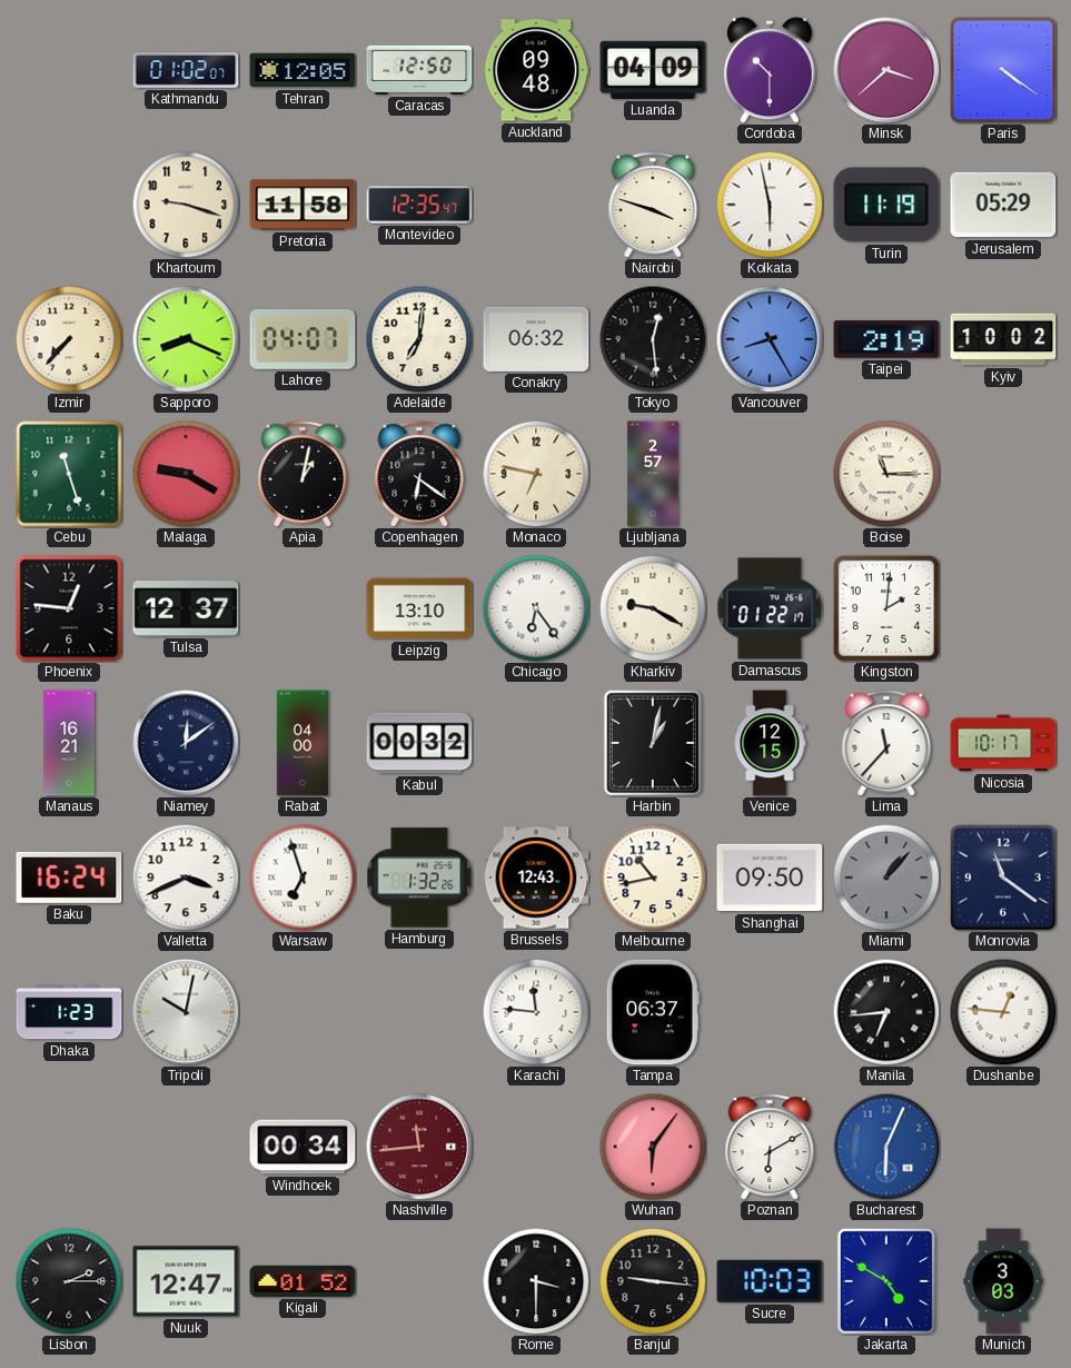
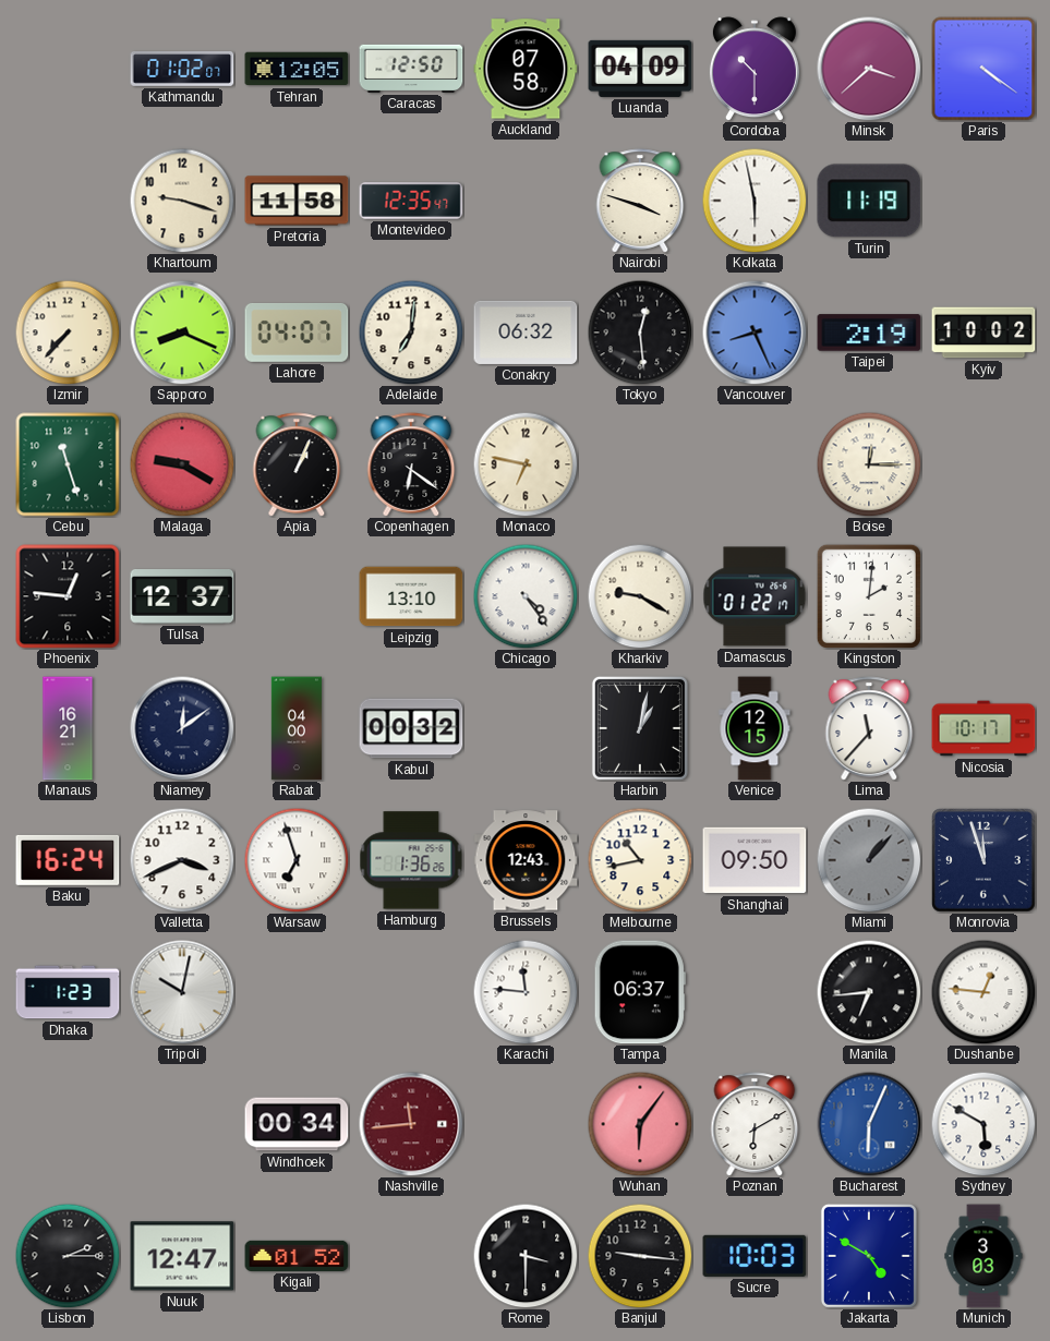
Auckland: 09:48 -> 07:58
Jerusalem: 05:29 -> none
Vancouver: 8:25 -> 8:26
Apia: 1:02 -> 1:04
Ljubljana: 2:57 -> none
Boise: 11:15 -> 12:15
Chicago: 6:24 -> 4:24
Hamburg: 1:32 -> 1:36
Monrovia: 11:21 -> 11:57
Sydney: none -> 5:50
